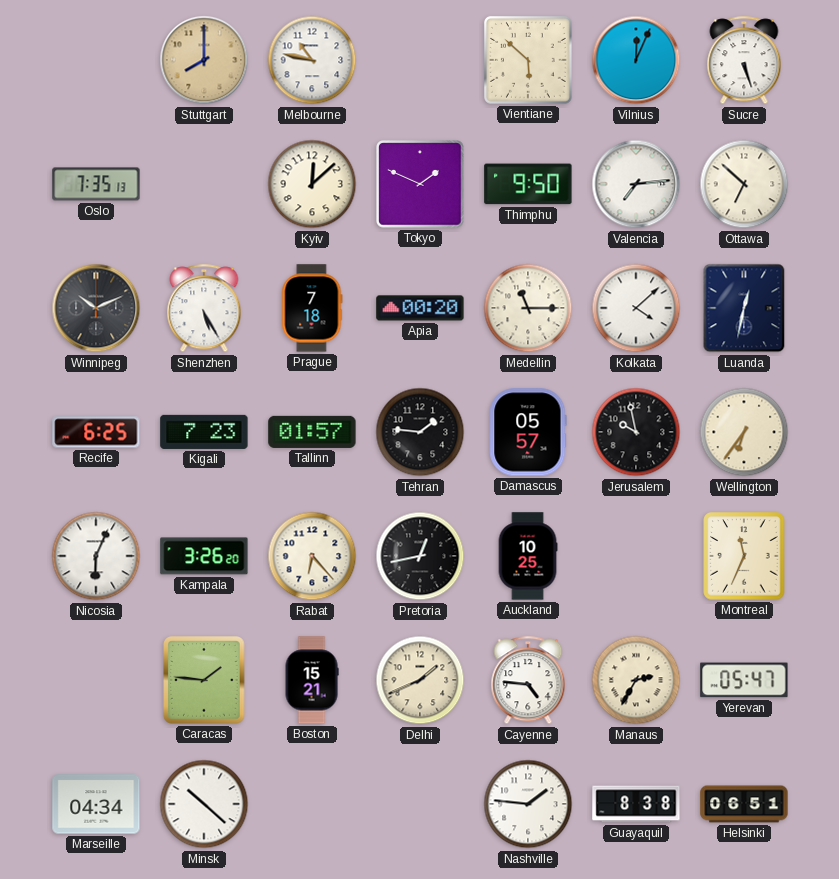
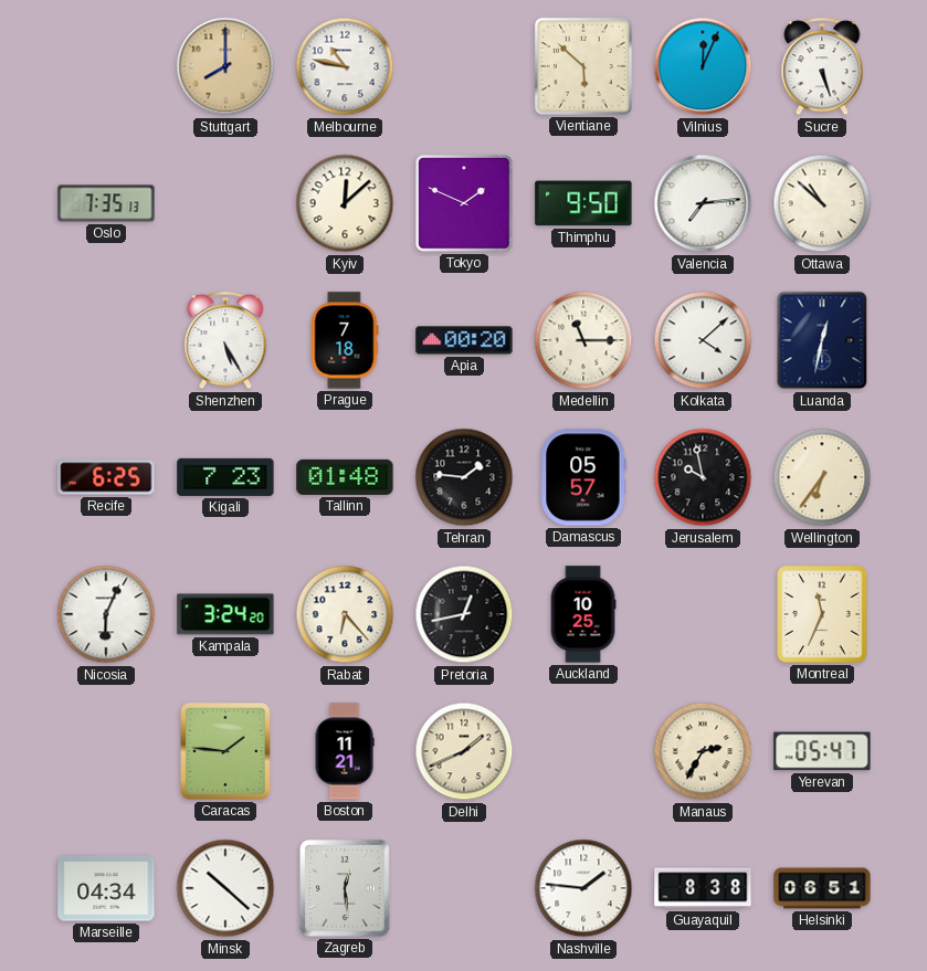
Ottawa: 6:52 -> 10:52
Winnipeg: 10:11 -> none
Tallinn: 01:57 -> 01:48
Kampala: 3:26 -> 3:24
Boston: 15:21 -> 11:21
Cayenne: 4:46 -> none
Zagreb: none -> 12:29
